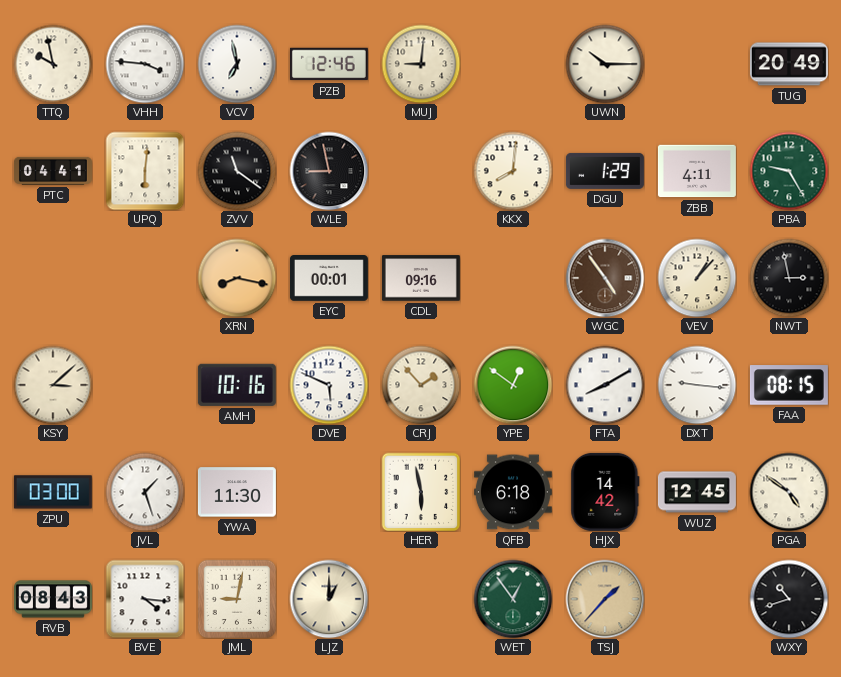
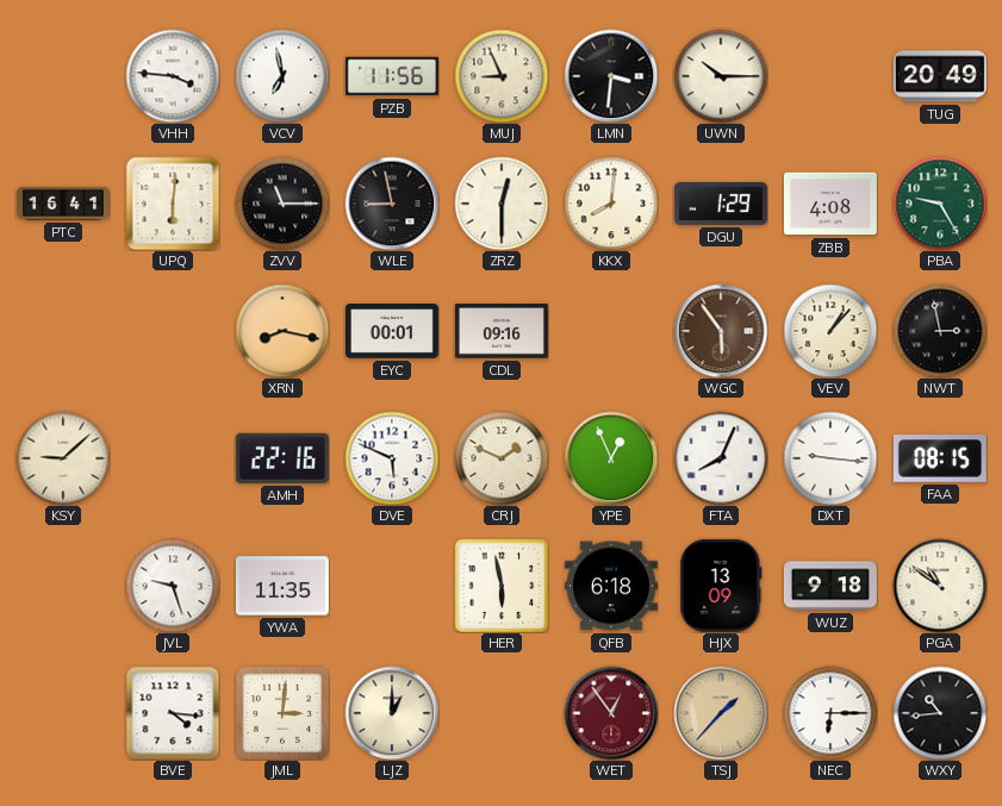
TTQ: 9:58 -> none
PZB: 12:46 -> 11:56
MUJ: 9:01 -> 8:56
LMN: none -> 3:31
PTC: 04:41 -> 16:41
ZVV: 11:21 -> 11:15
ZRZ: none -> 12:30
ZBB: 4:11 -> 4:08
WGC: 4:54 -> 5:54
KSY: 3:08 -> 9:08
AMH: 10:16 -> 22:16
CRJ: 1:53 -> 1:49
YPE: 12:51 -> 12:56
FTA: 8:10 -> 8:04
ZPU: 03:00 -> none
JVL: 1:27 -> 9:27
YWA: 11:30 -> 11:35
HJX: 14:42 -> 13:09
WUZ: 12:45 -> 9:18
PGA: 4:51 -> 10:51
RVB: 08:43 -> none
JML: 9:02 -> 3:01
WET dial: green -> burgundy
NEC: none -> 6:15
WXY: 10:42 -> 10:44
